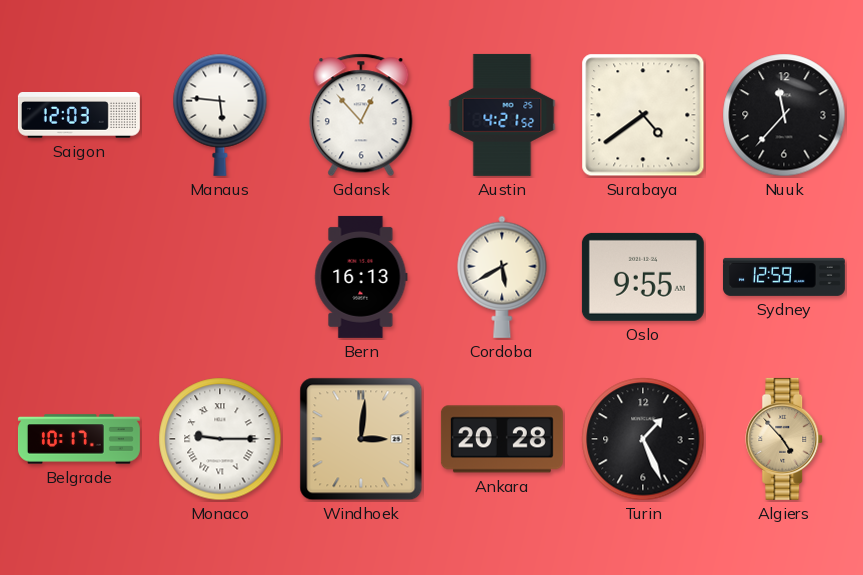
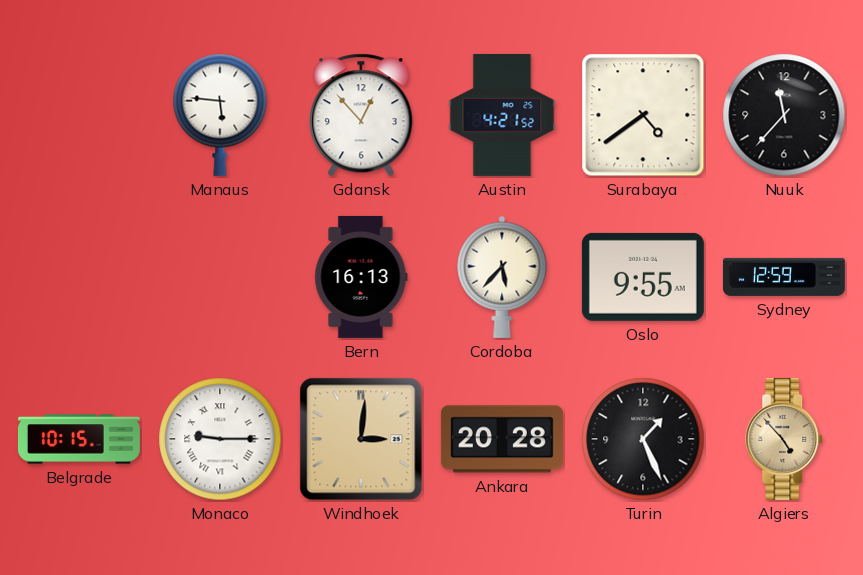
Saigon: 12:03 -> none
Cordoba: 5:40 -> 5:37
Belgrade: 10:17 -> 10:15
